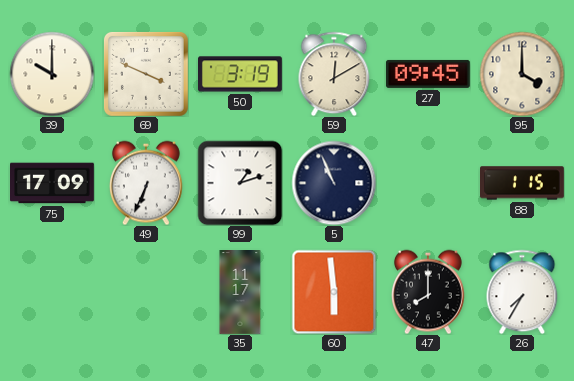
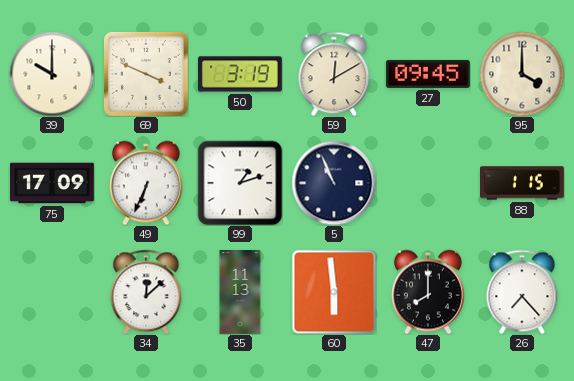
34: none -> 12:08
35: 11:17 -> 11:13
26: 7:35 -> 7:23
